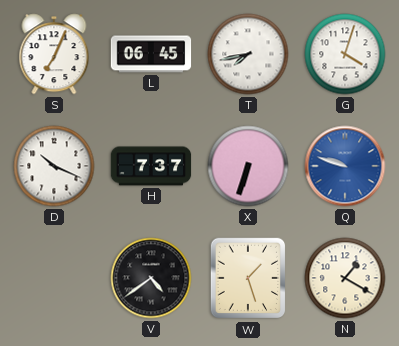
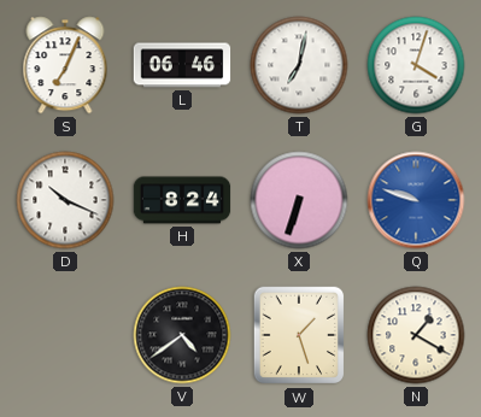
L: 06:45 -> 06:46
T: 7:43 -> 7:02
H: 7:37 -> 8:24
